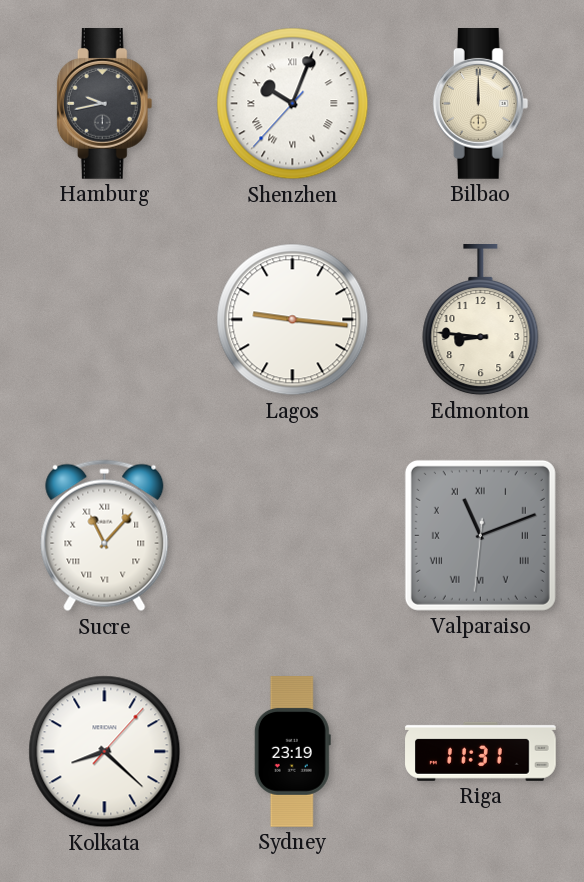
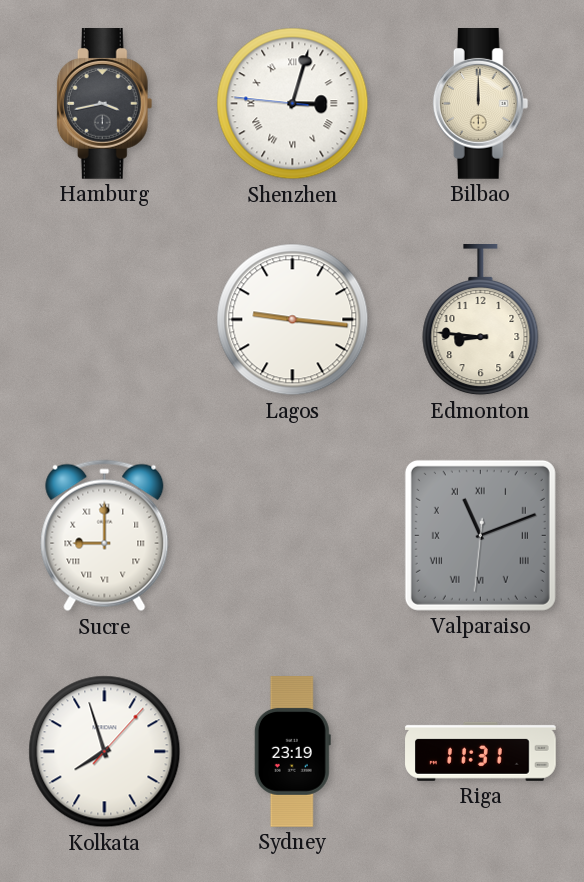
Hamburg: 9:43 -> 3:43
Shenzhen: 10:03 -> 3:02
Sucre: 11:07 -> 9:00
Kolkata: 8:22 -> 7:57
